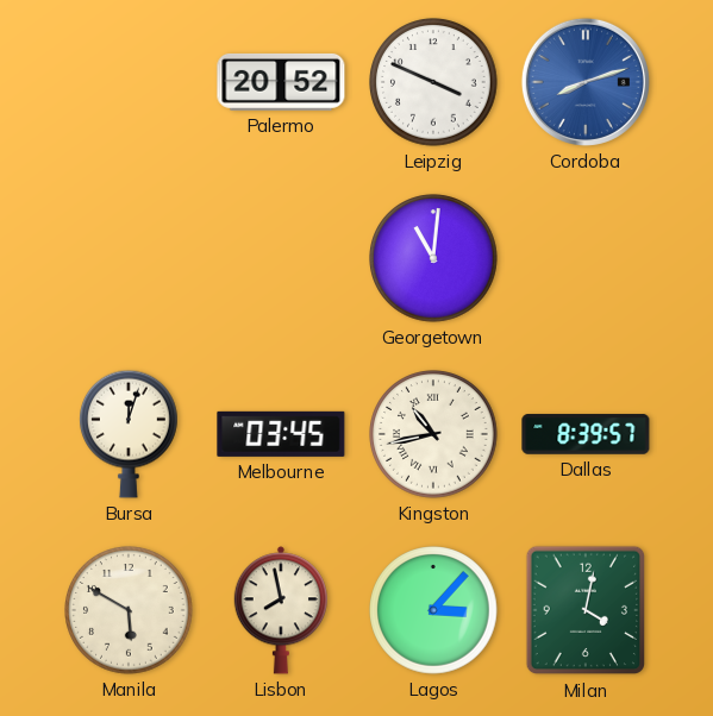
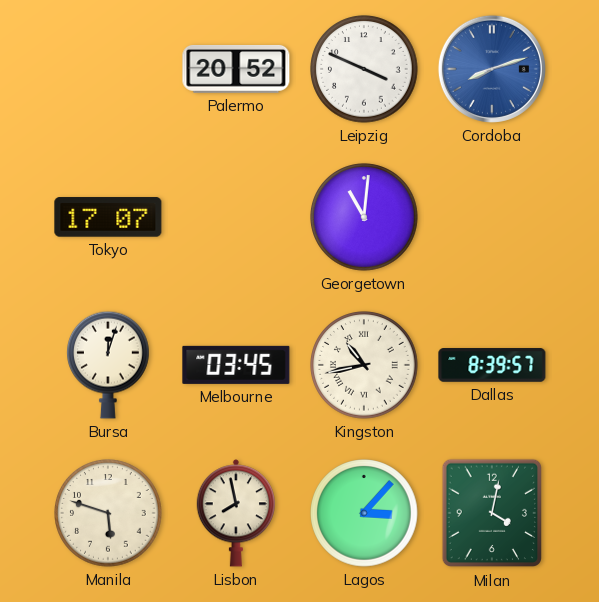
Tokyo: none -> 17:07
Manila: 5:50 -> 5:48
